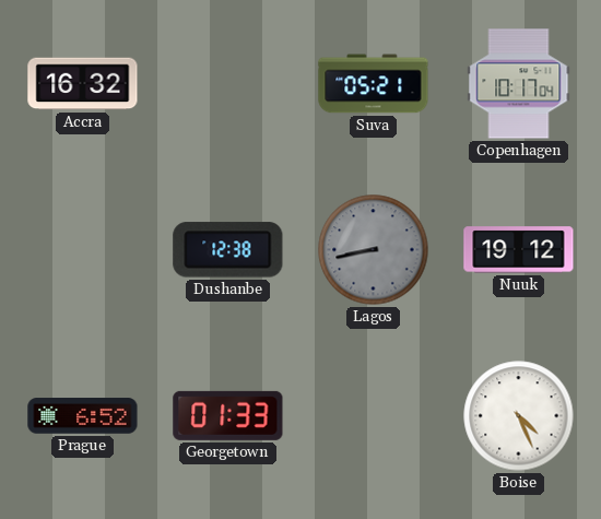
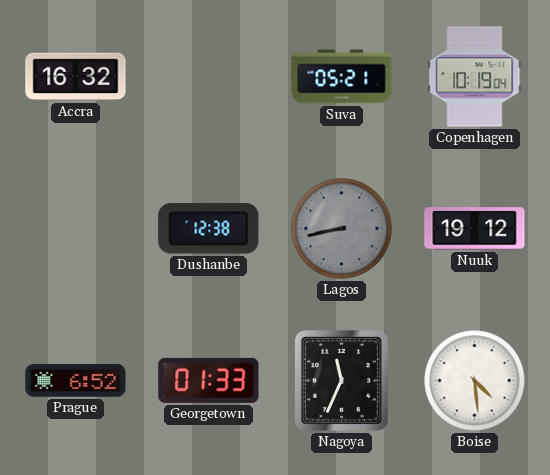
Copenhagen: 10:17 -> 10:19
Nagoya: none -> 11:34
Boise: 4:26 -> 4:29
